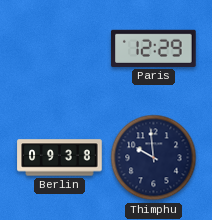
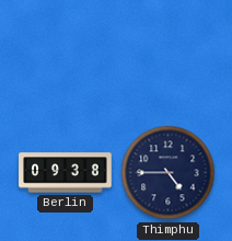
Paris: 12:29 -> none
Thimphu: 9:59 -> 4:45
